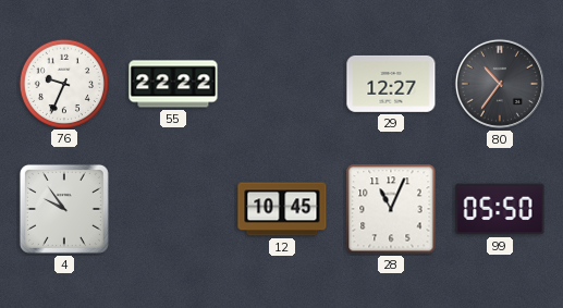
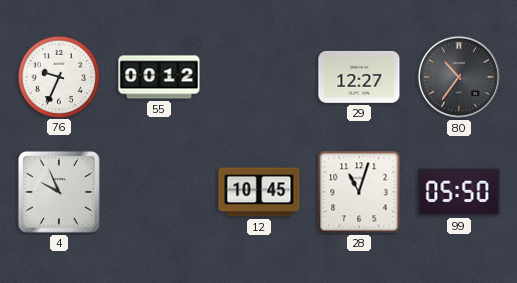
55: 22:22 -> 00:12
4: 9:54 -> 9:56
28: 11:04 -> 11:03
